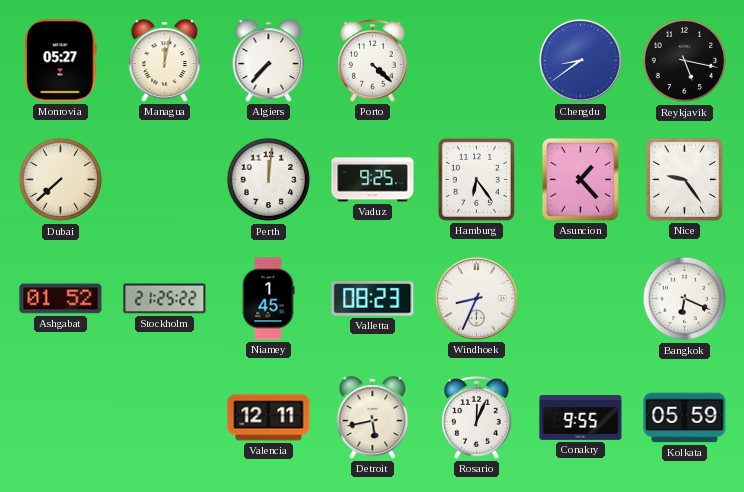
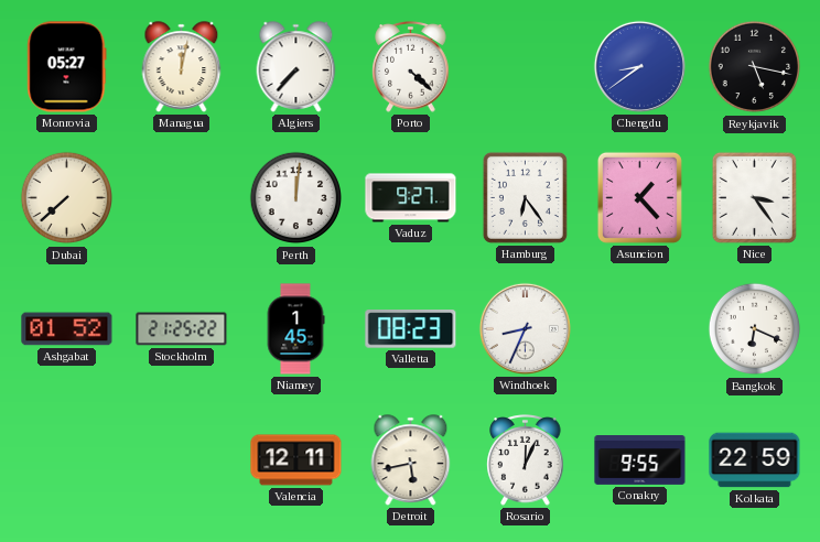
Vaduz: 9:25 -> 9:27
Nice: 9:24 -> 3:24
Kolkata: 05:59 -> 22:59
